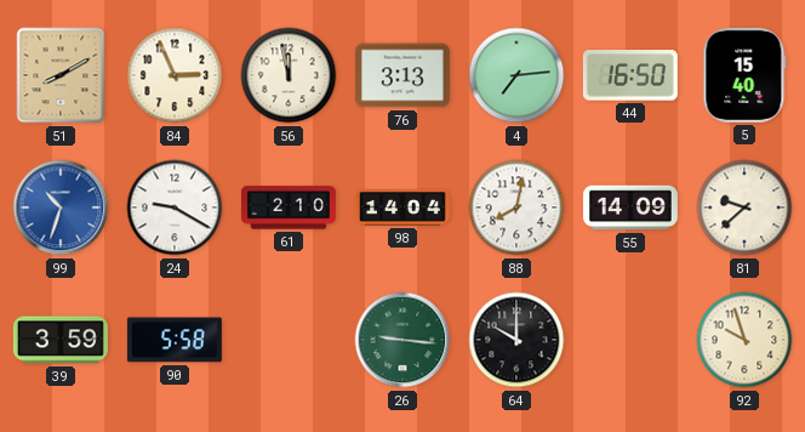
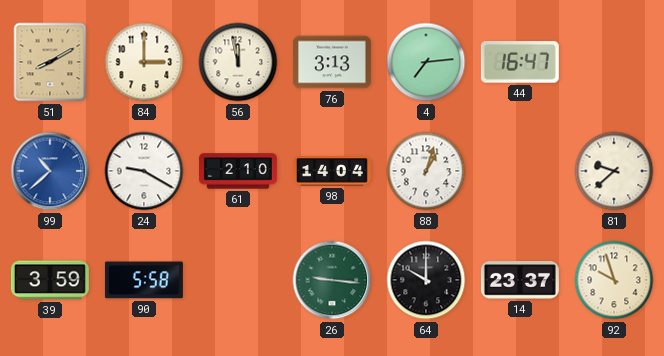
84: 2:56 -> 3:00
44: 16:50 -> 16:47
5: 15:40 -> none
99: 10:33 -> 10:38
88: 8:02 -> 1:03
55: 14:09 -> none
14: none -> 23:37
